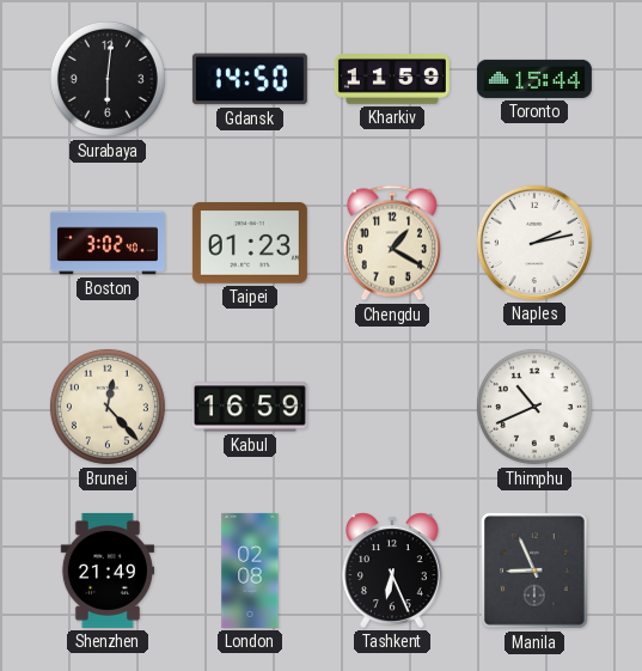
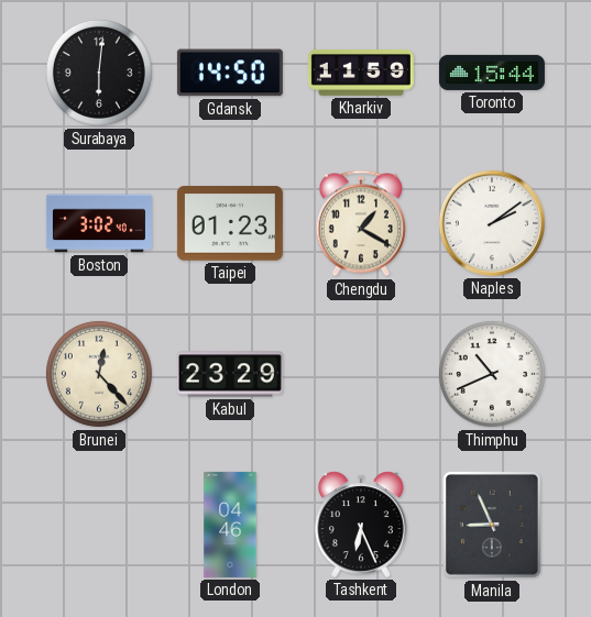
Naples: 2:13 -> 2:09
Kabul: 16:59 -> 23:29
Shenzhen: 21:49 -> none
London: 02:08 -> 04:46
